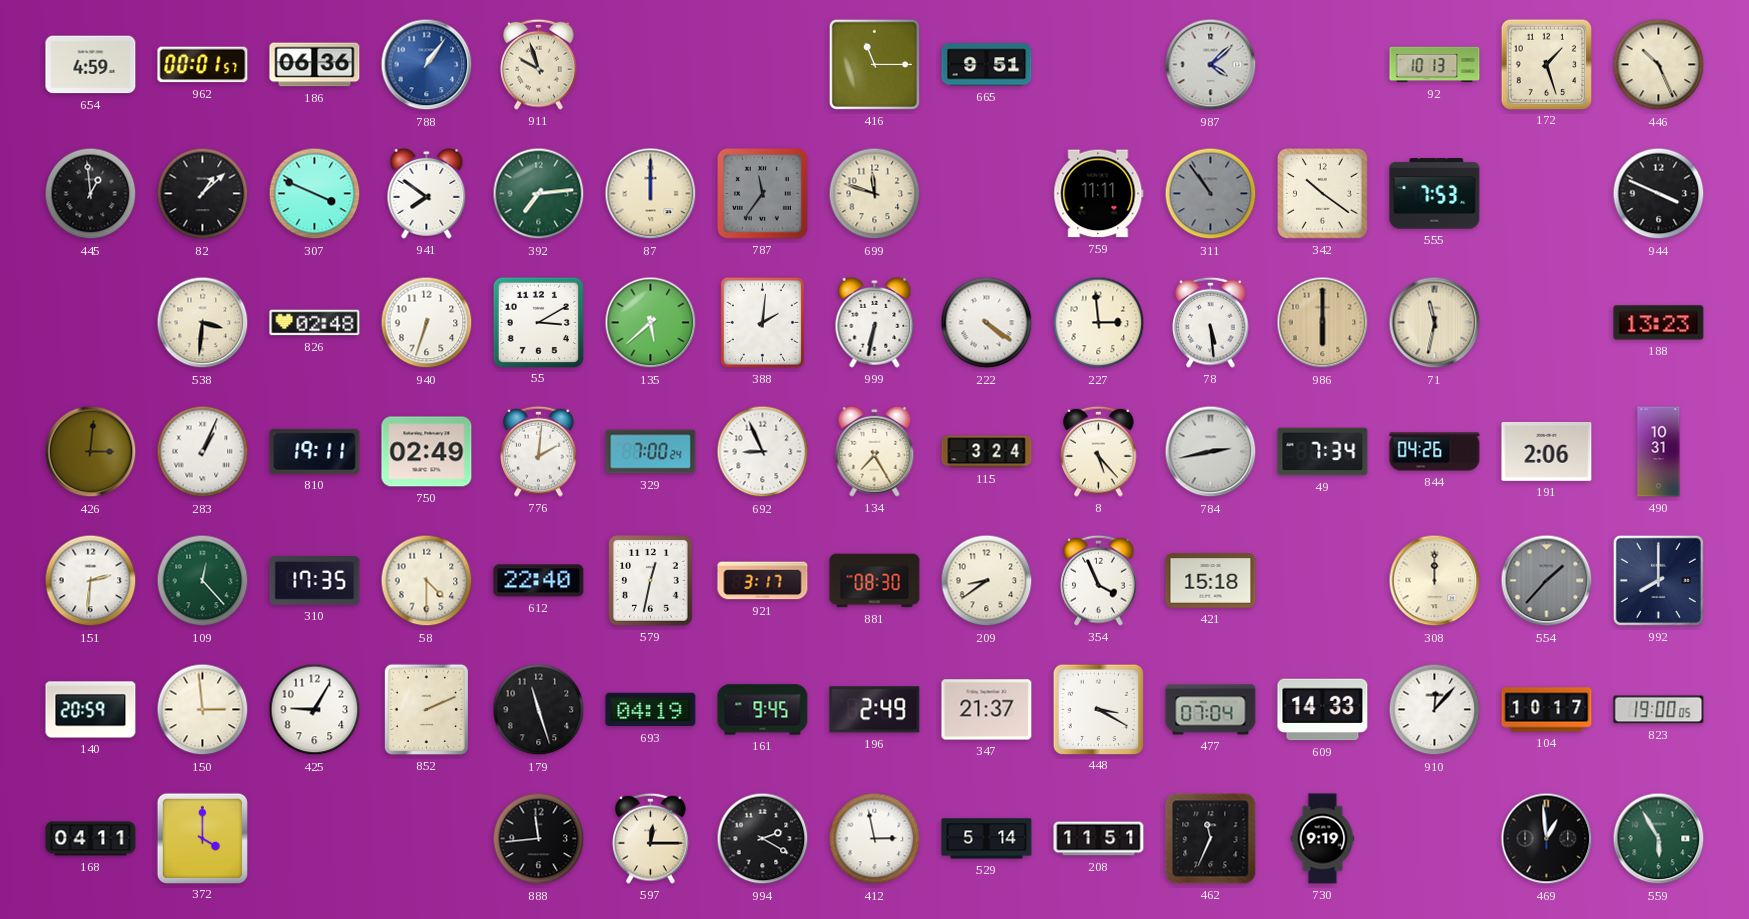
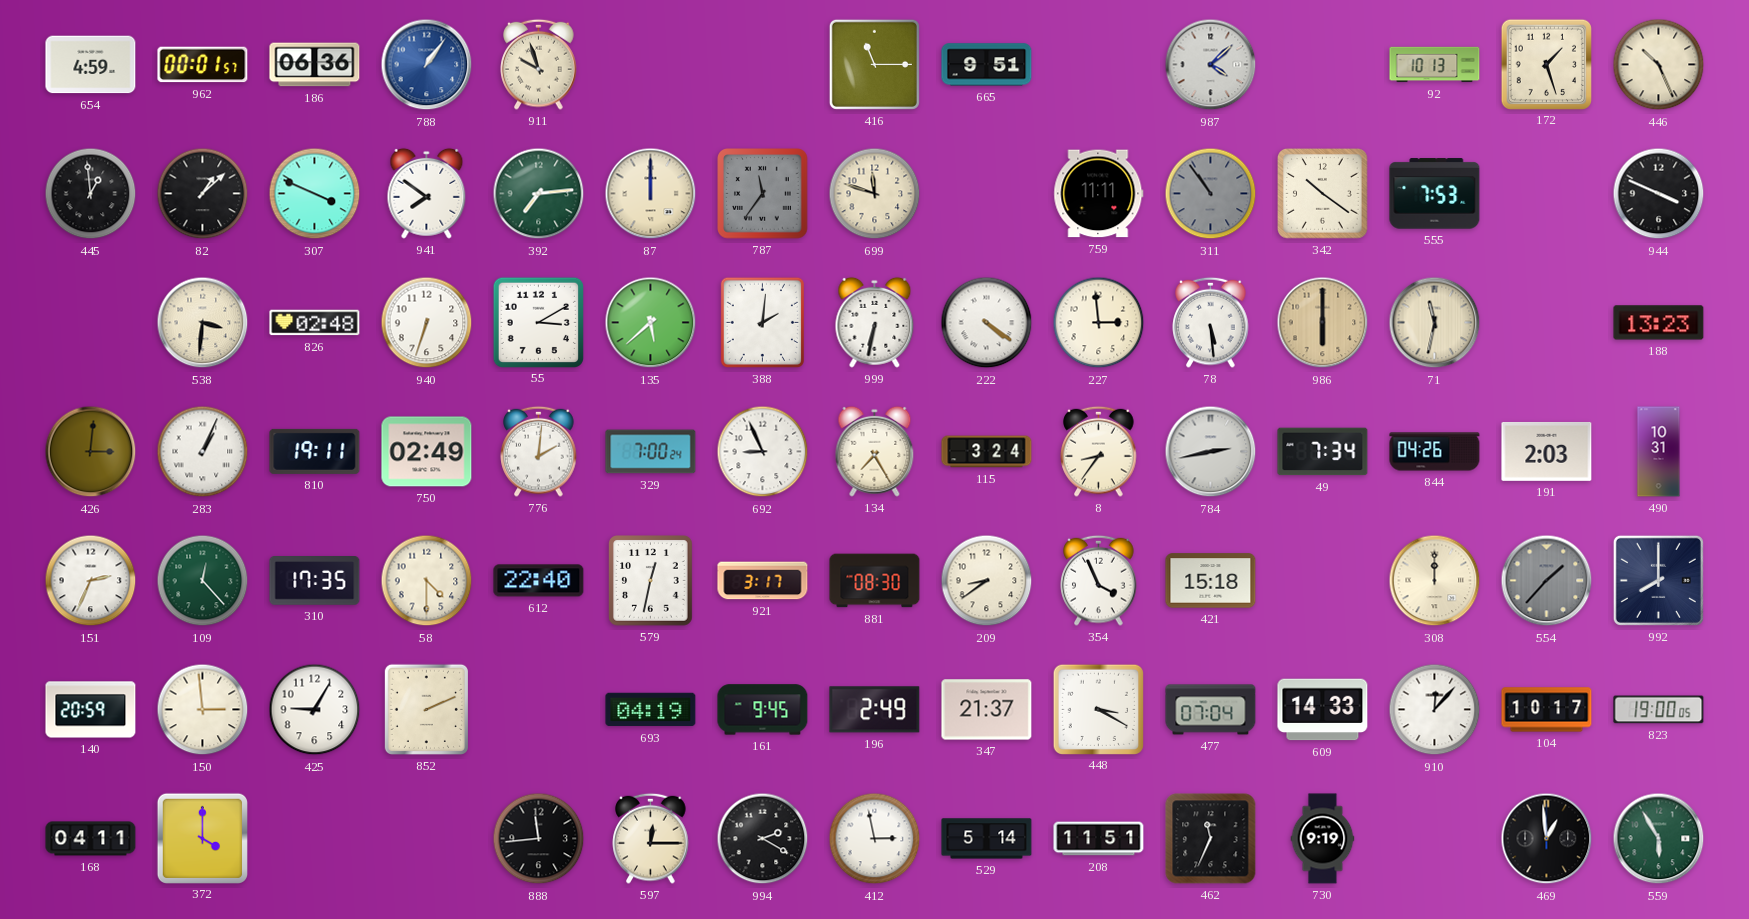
8: 5:23 -> 8:36
191: 2:06 -> 2:03
151: 2:31 -> 2:34
179: 11:27 -> none
